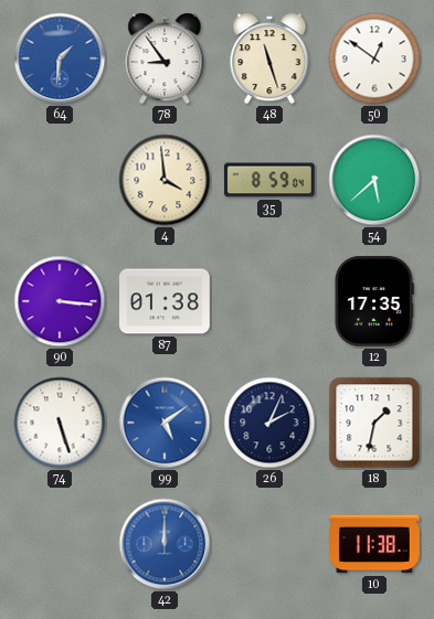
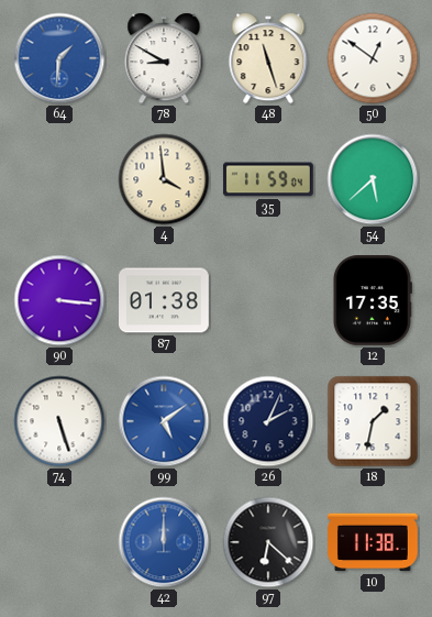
78: 8:54 -> 8:50
35: 8:59 -> 11:59
97: none -> 6:22
